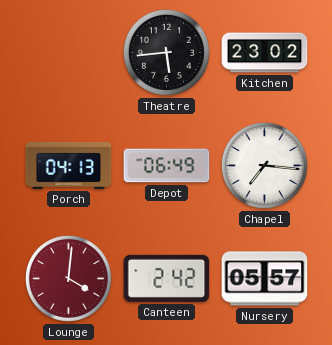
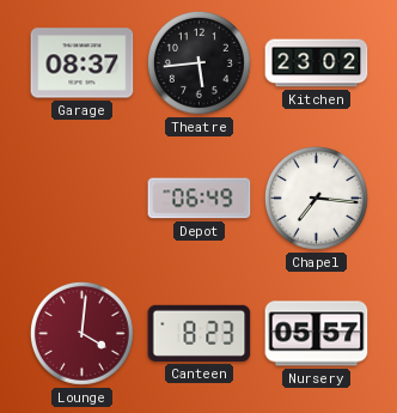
Garage: none -> 08:37
Porch: 04:13 -> none
Canteen: 2:42 -> 8:23
